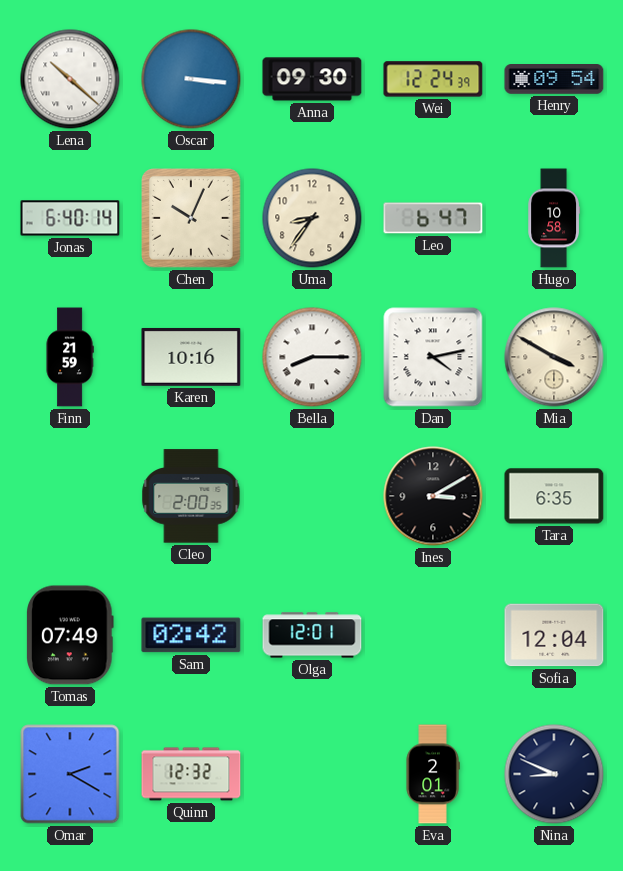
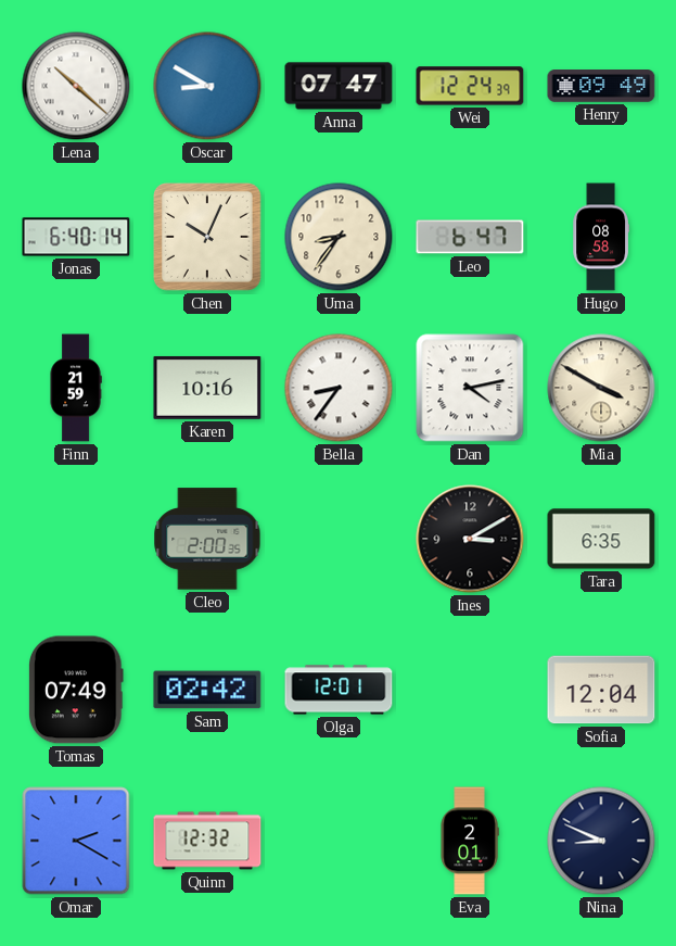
Oscar: 3:16 -> 8:50
Anna: 09:30 -> 07:47
Henry: 09:54 -> 09:49
Hugo: 10:58 -> 08:58
Bella: 8:15 -> 8:36
